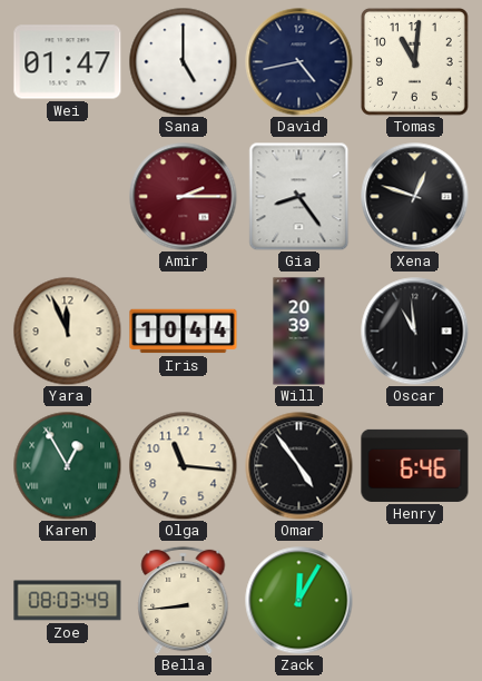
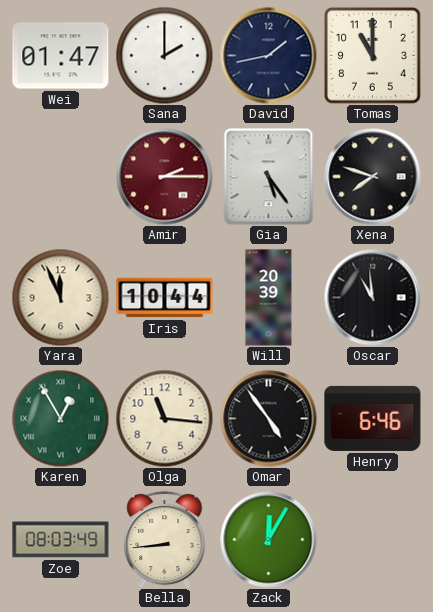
Sana: 5:00 -> 2:00
David: 4:43 -> 1:43
Tomas: 11:01 -> 11:00
Gia: 8:24 -> 5:24
Xena: 12:48 -> 7:48
